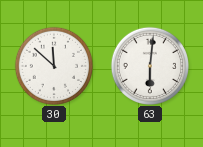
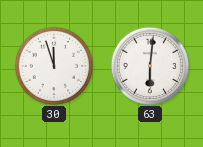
30: 11:52 -> 11:57
